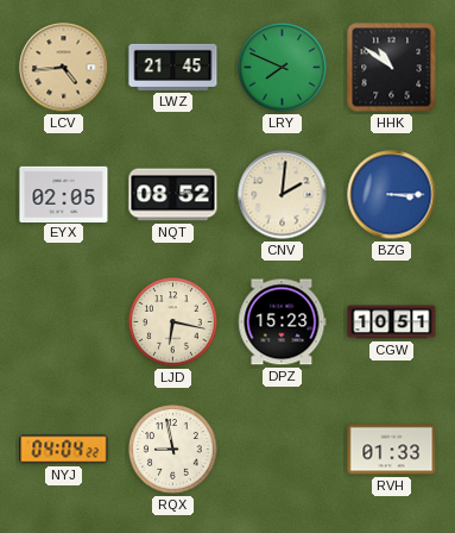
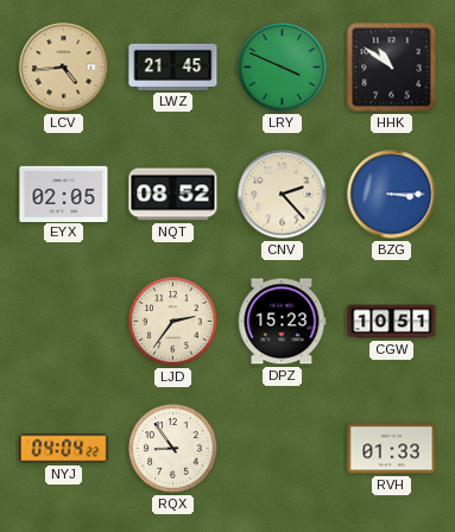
LRY: 7:49 -> 3:49
CNV: 2:01 -> 2:23
LJD: 6:17 -> 2:36
RQX: 8:58 -> 8:54
